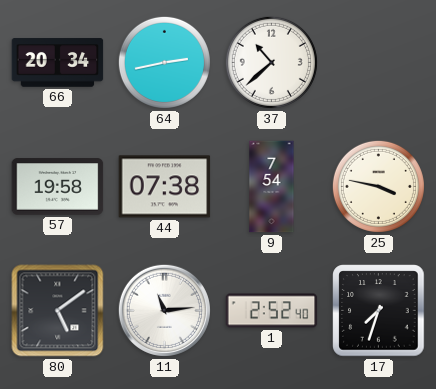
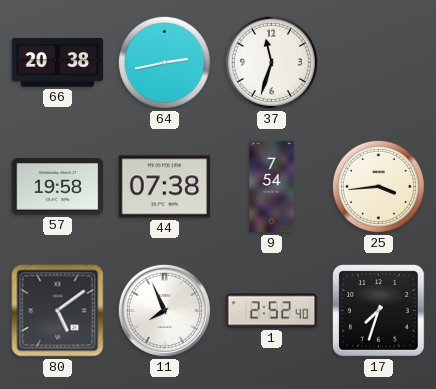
66: 20:34 -> 20:38
37: 10:38 -> 11:33
25: 3:47 -> 3:44
11: 11:14 -> 7:56
